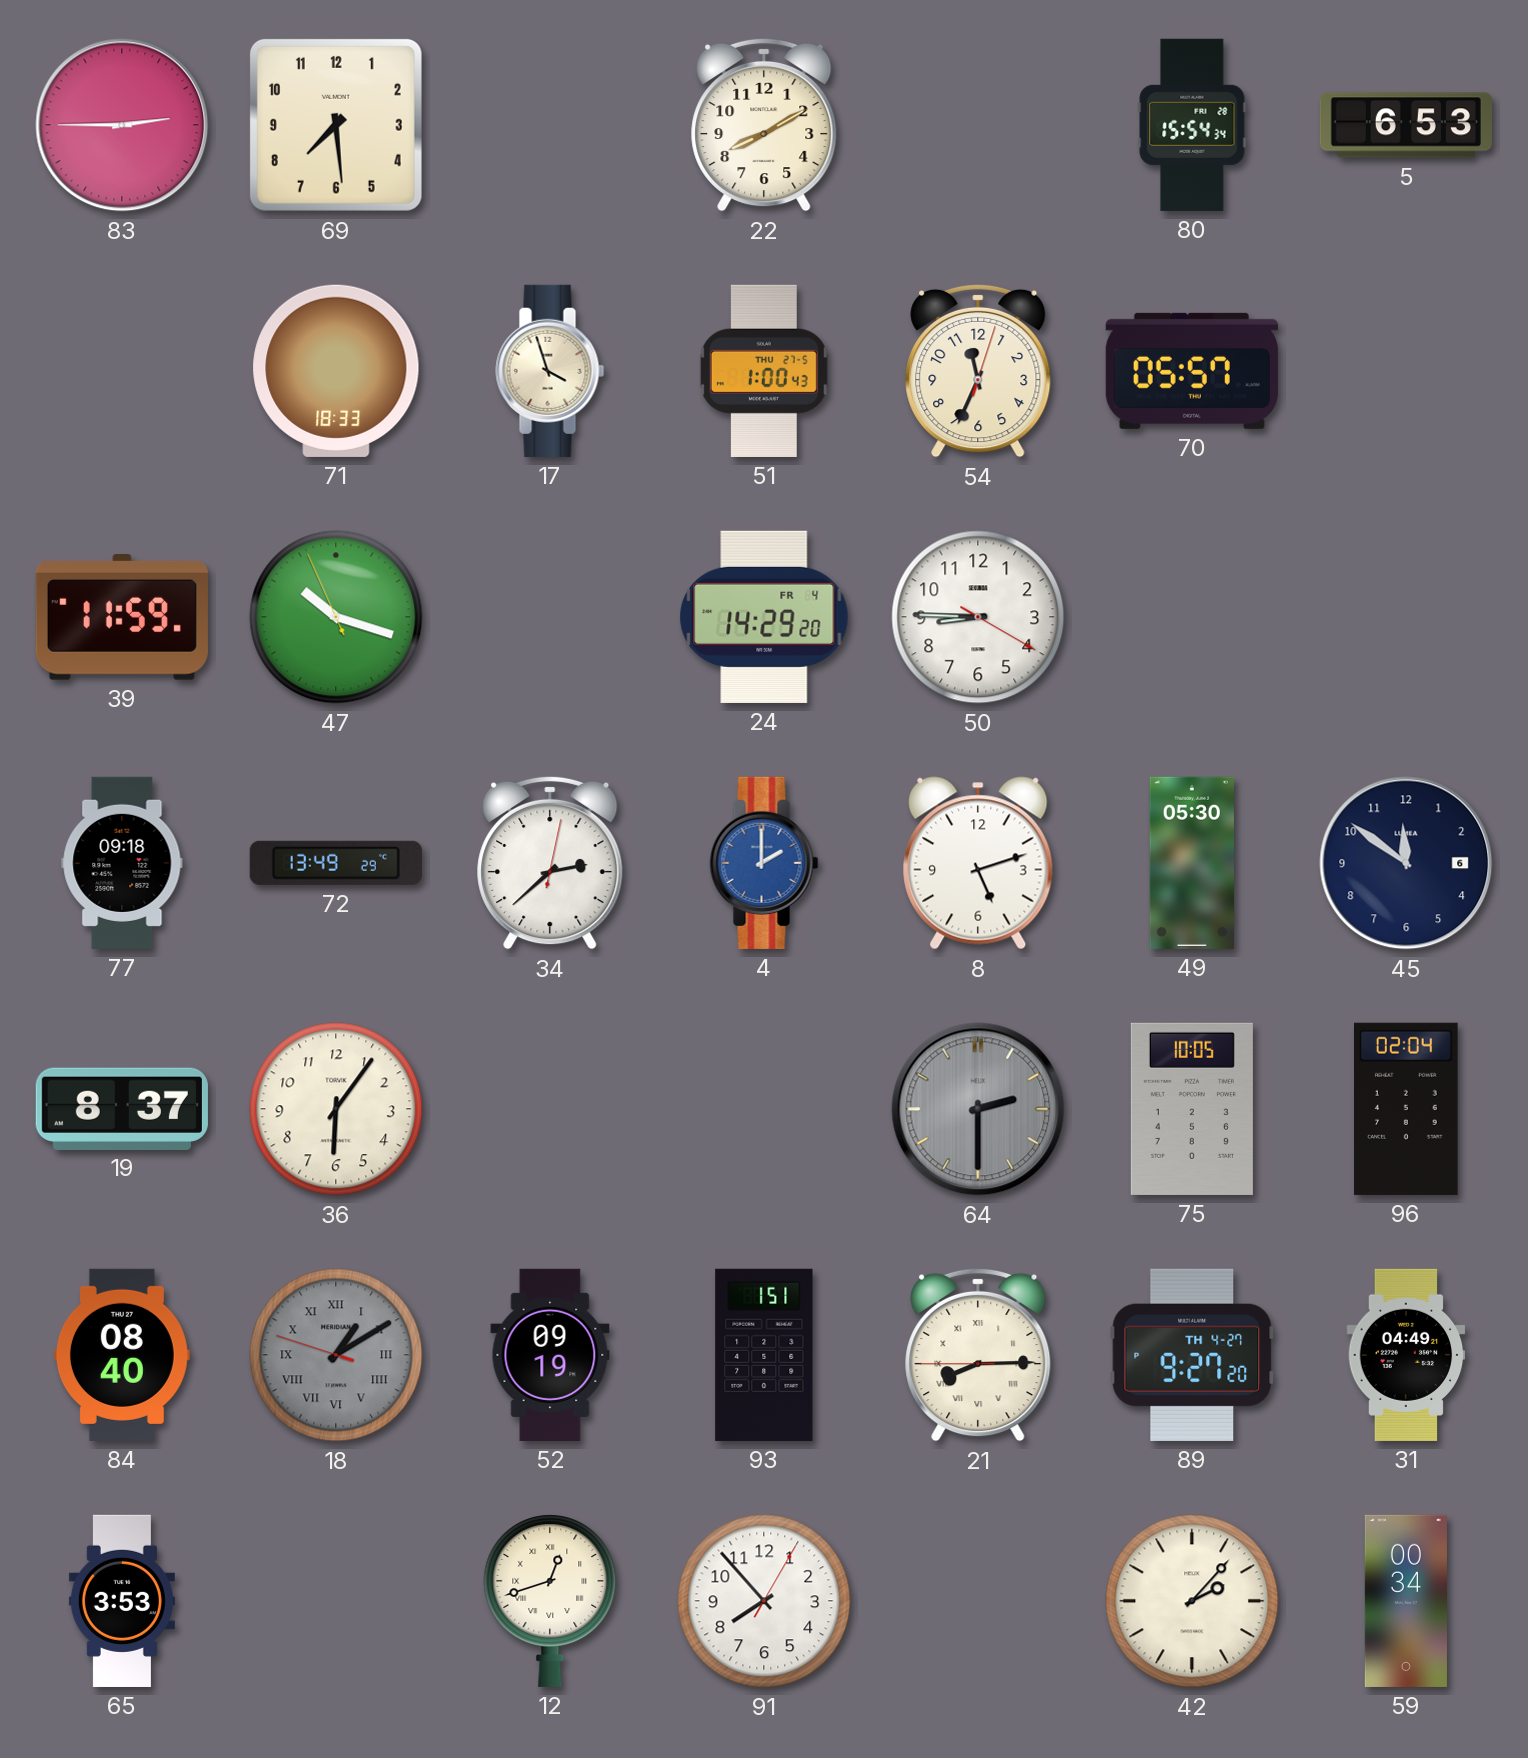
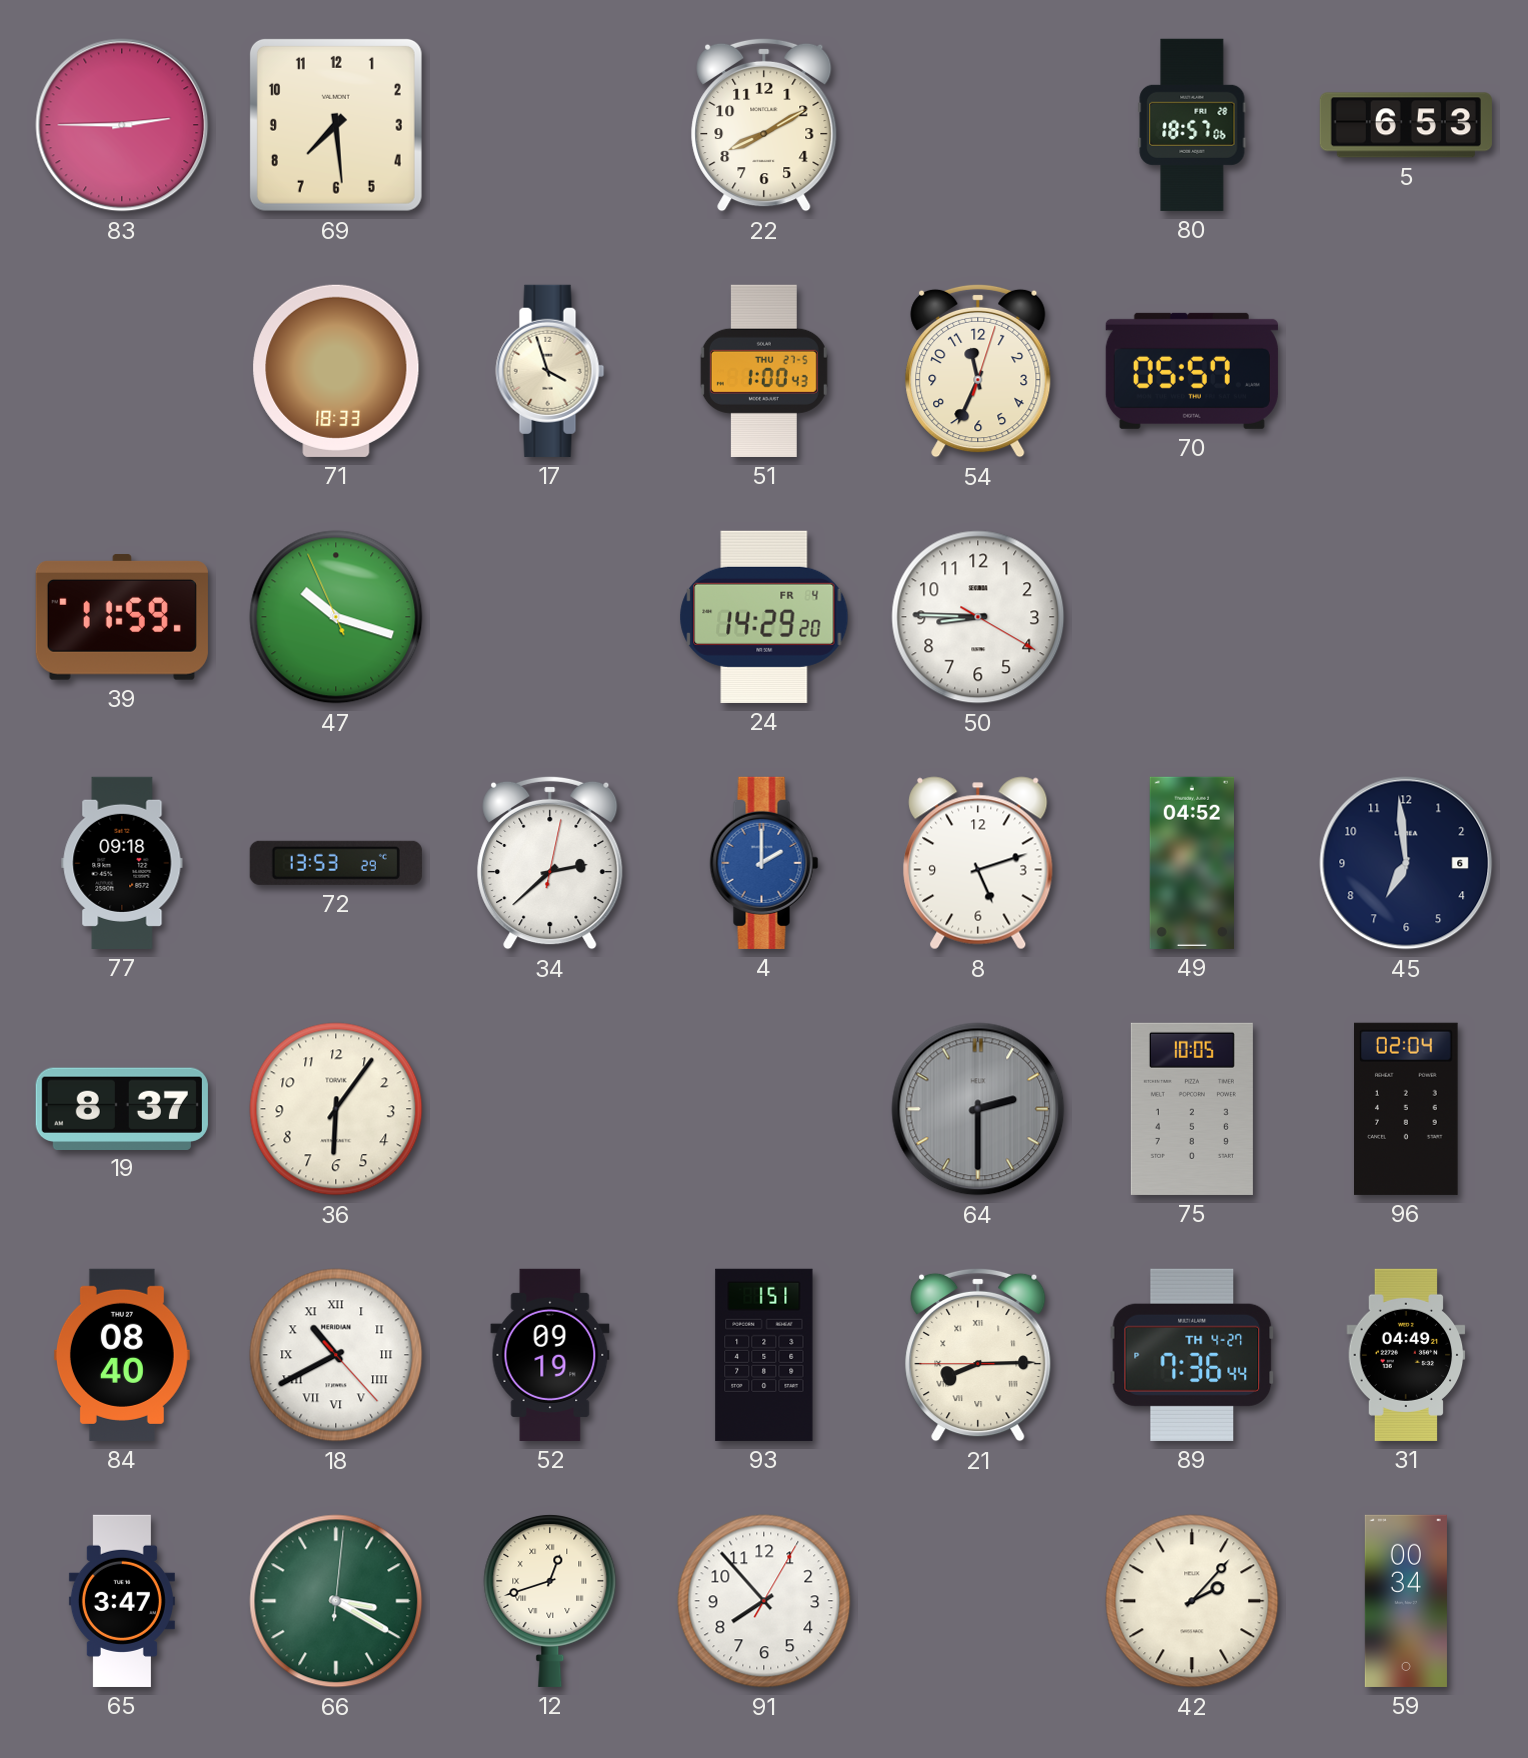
80: 15:54 -> 18:57
72: 13:49 -> 13:53
49: 05:30 -> 04:52
45: 11:51 -> 6:59
18: 1:09 -> 10:40
18 dial: grey -> white
89: 9:27 -> 7:36
65: 3:53 -> 3:47
66: none -> 3:20
